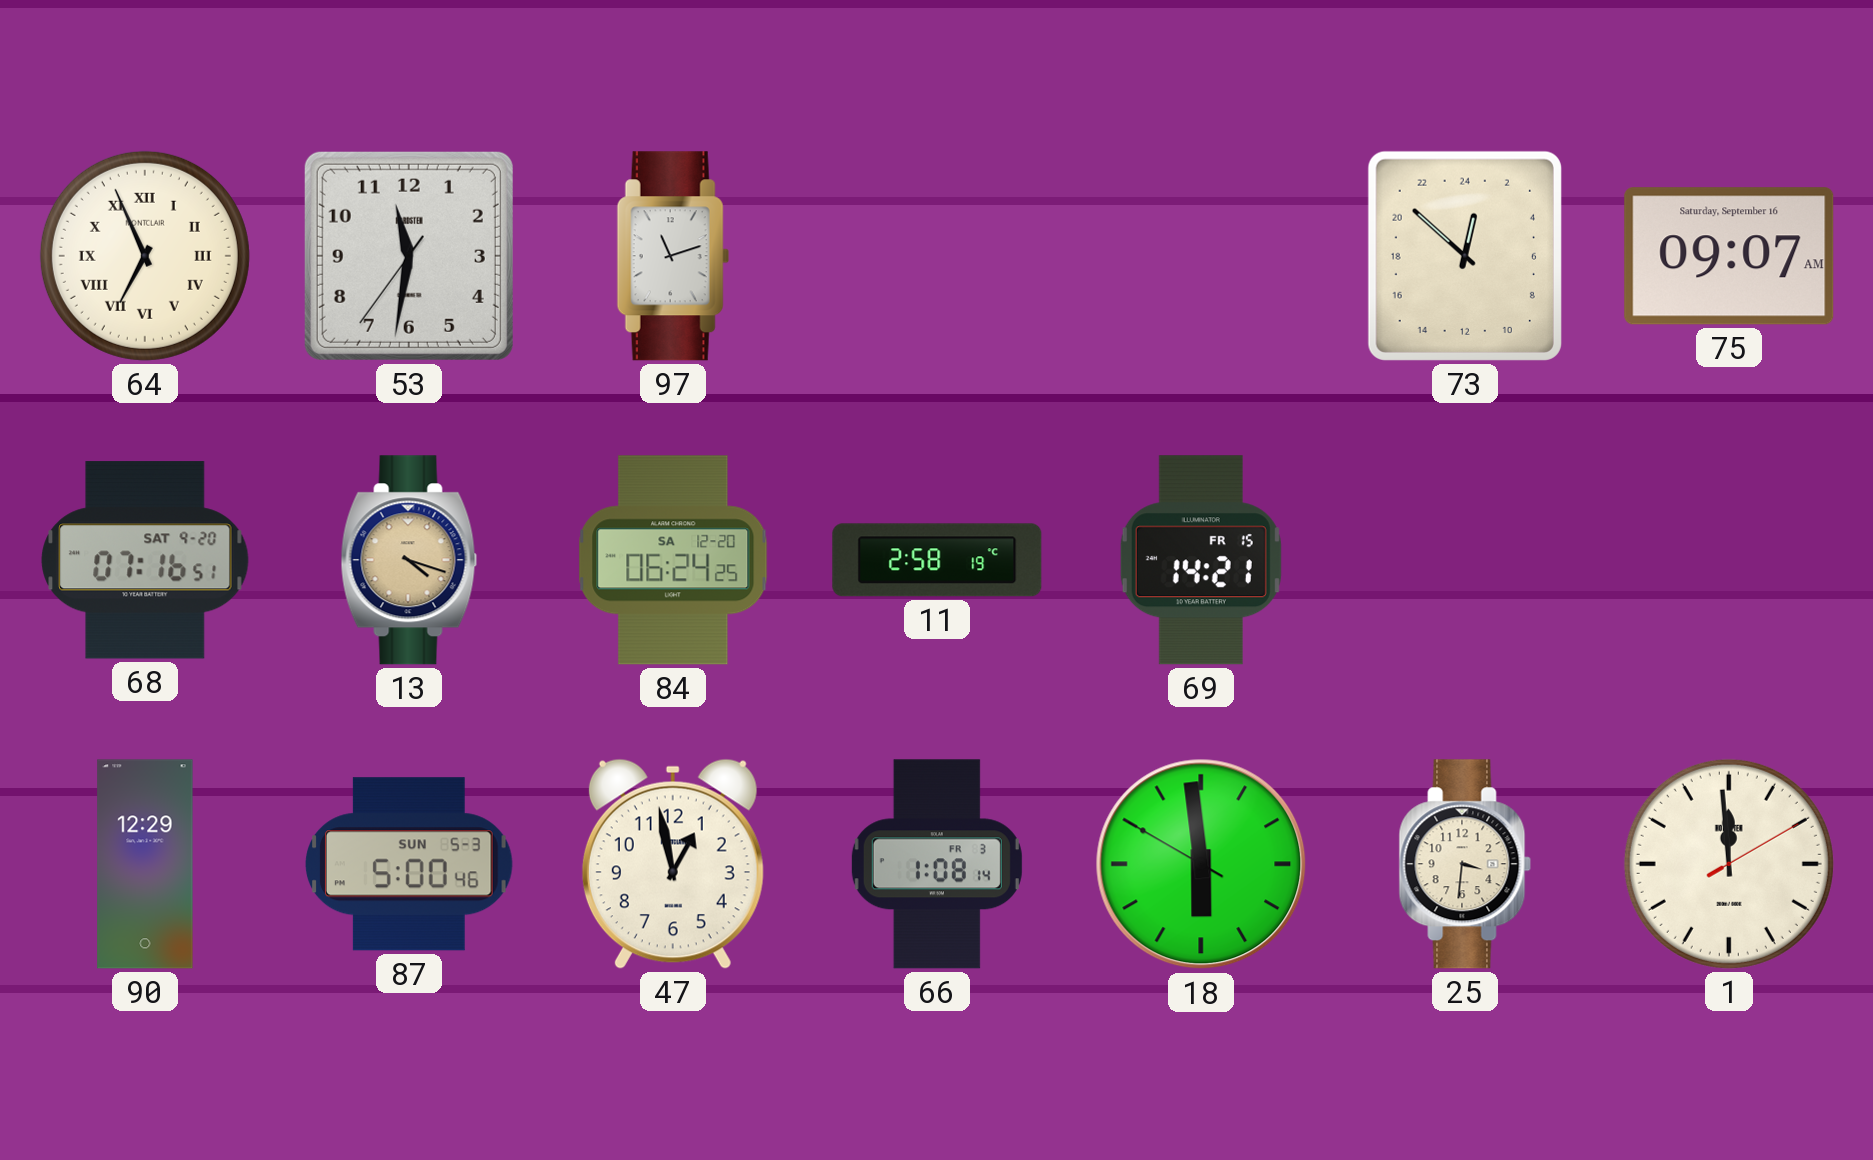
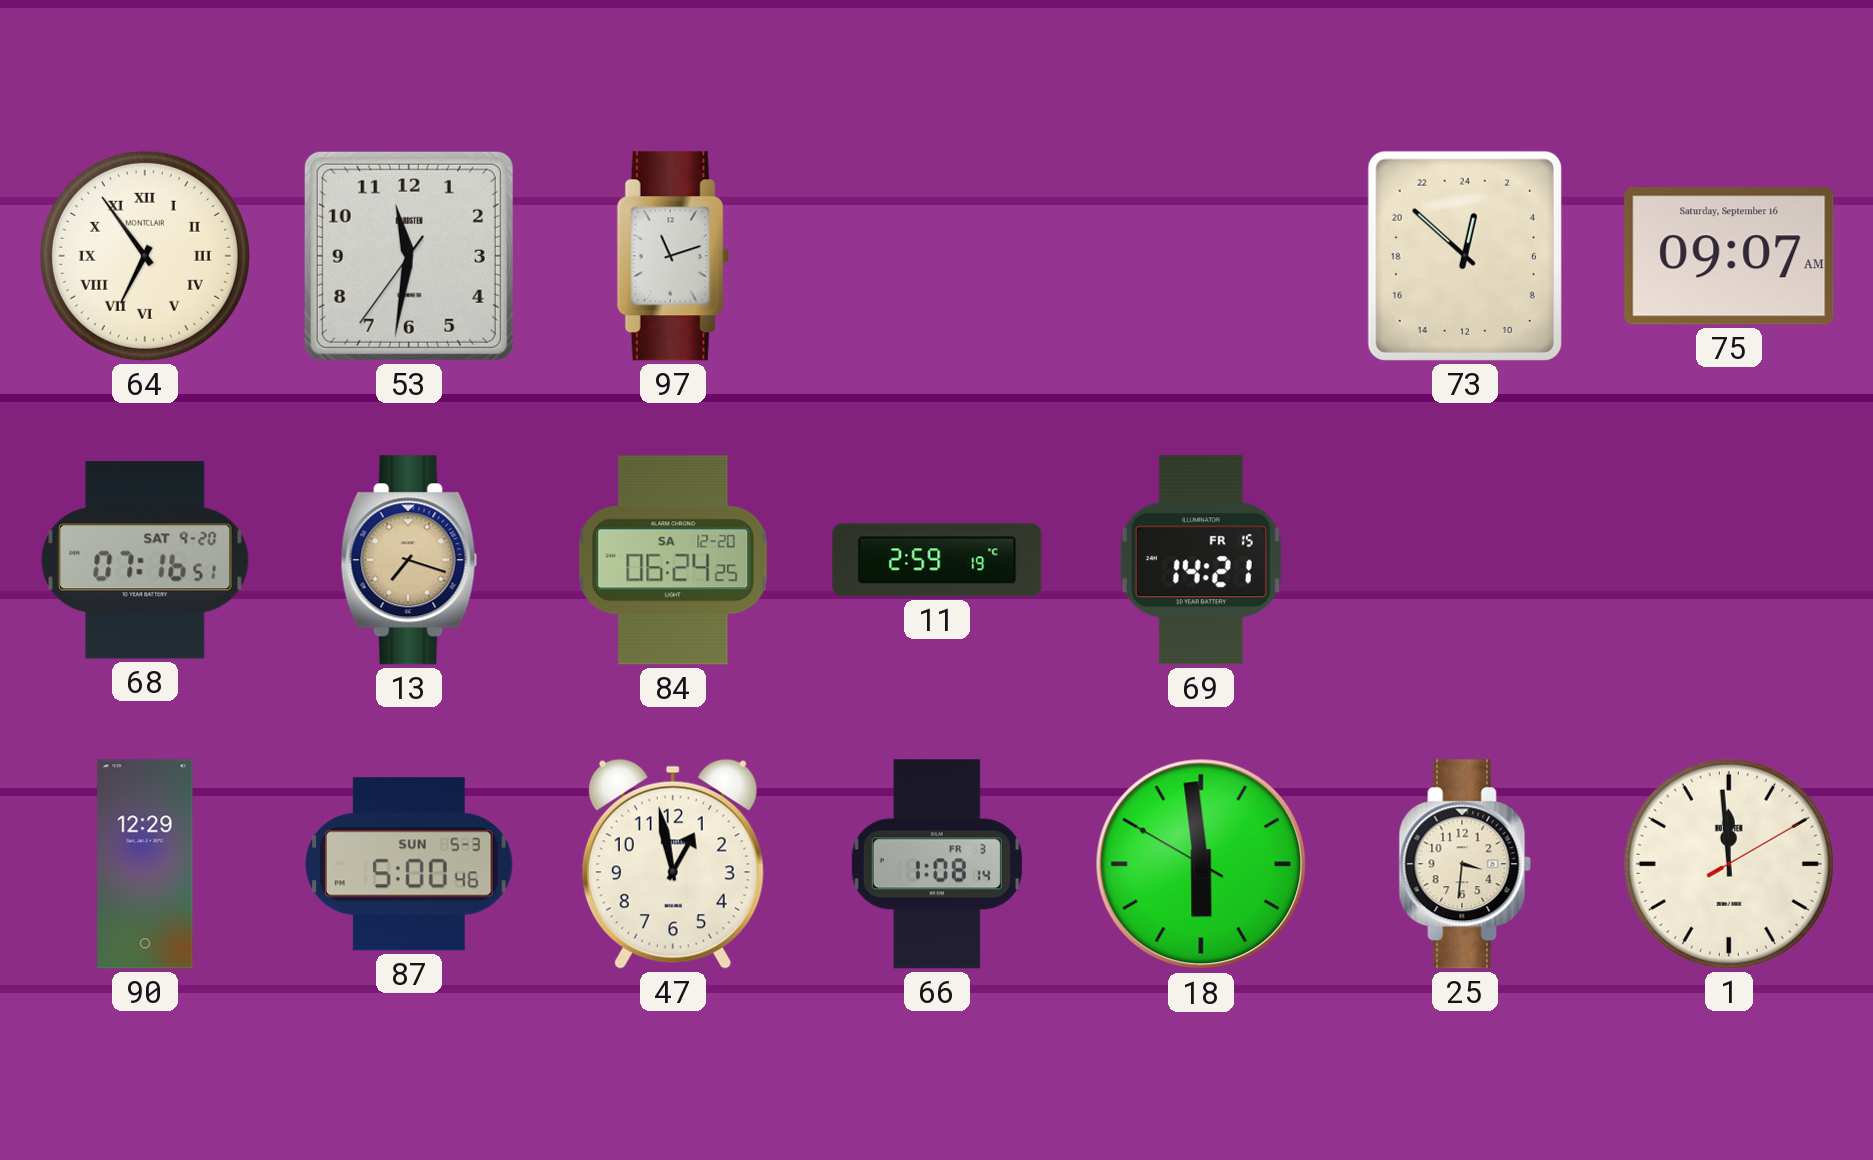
64: 6:56 -> 6:54
13: 4:18 -> 7:18
11: 2:58 -> 2:59
